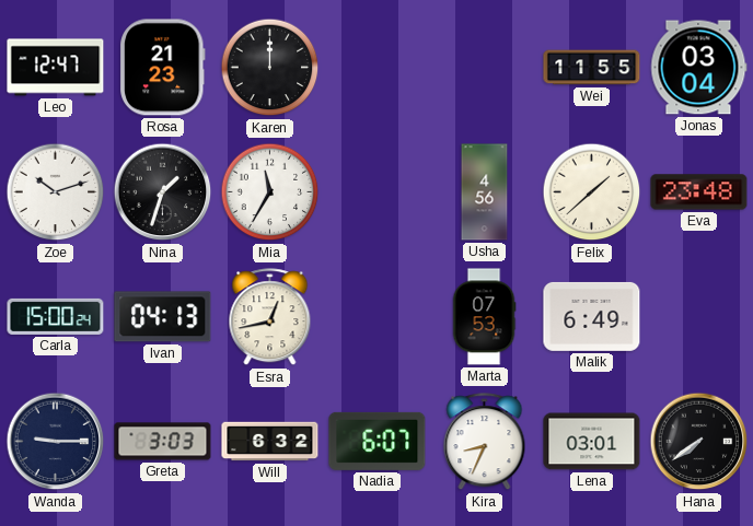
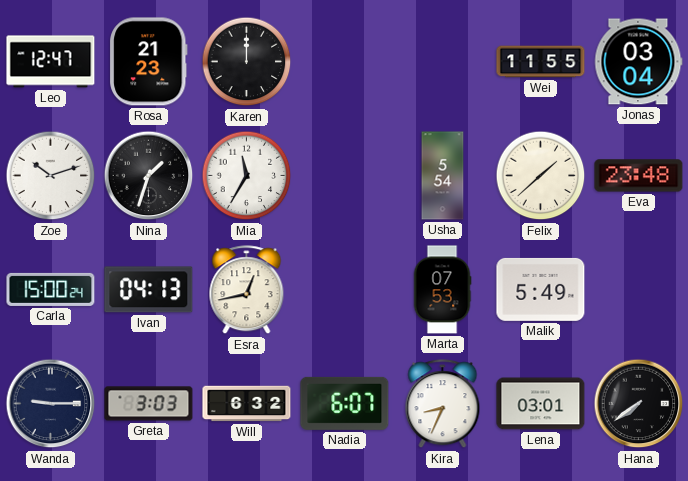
Usha: 4:56 -> 5:54
Malik: 6:49 -> 5:49
